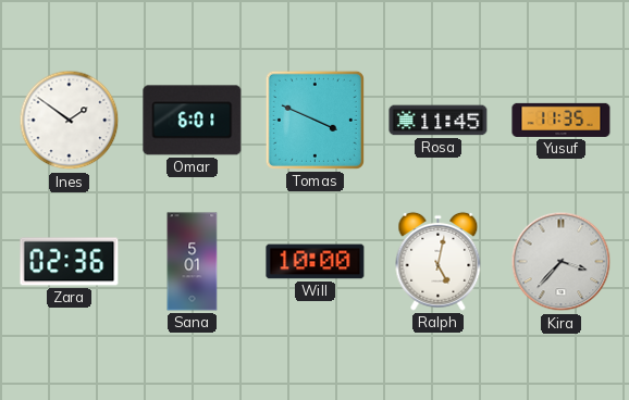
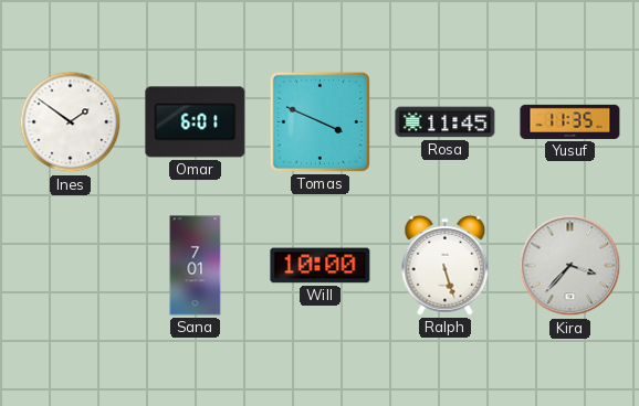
Zara: 02:36 -> none
Sana: 5:01 -> 7:01
Ralph: 5:02 -> 5:27
